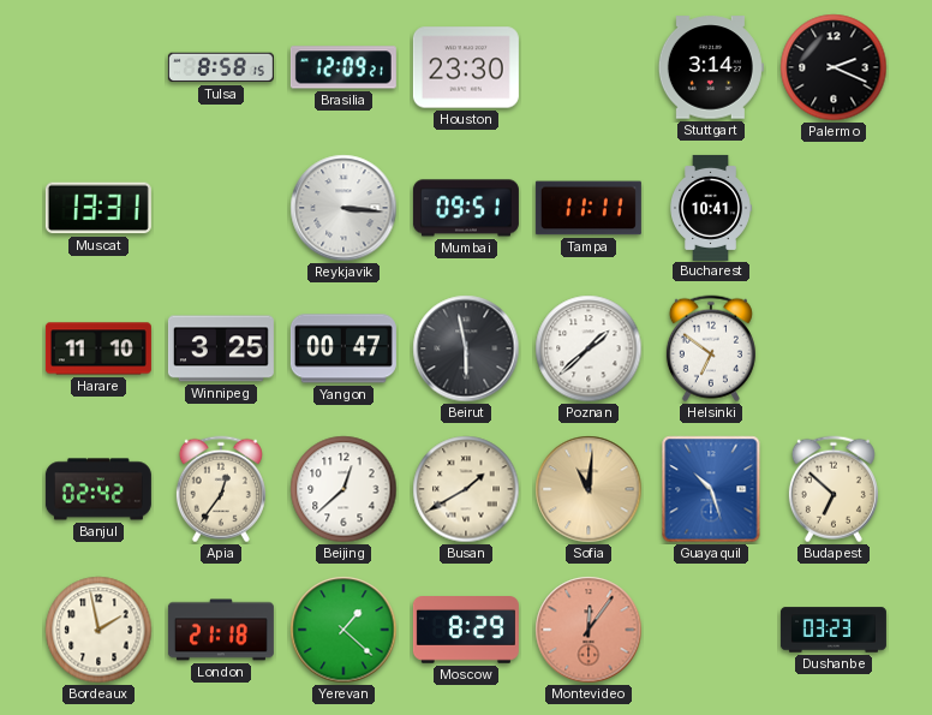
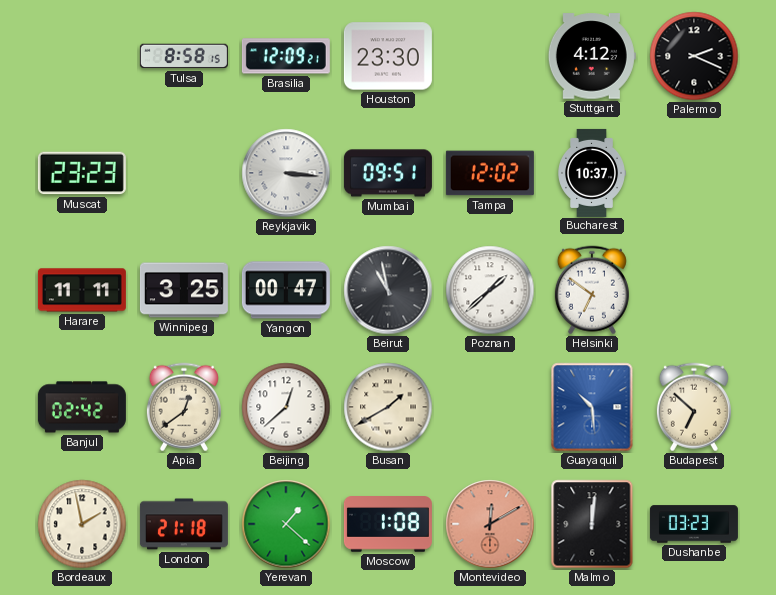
Stuttgart: 3:14 -> 4:12
Muscat: 13:31 -> 23:23
Tampa: 11:11 -> 12:02
Bucharest: 10:41 -> 10:37
Harare: 11:10 -> 11:11
Beirut: 5:58 -> 10:58
Apia: 12:36 -> 12:39
Sofia: 11:01 -> none
Guayaquil: 10:27 -> 10:29
Moscow: 8:29 -> 1:08
Montevideo: 12:06 -> 12:10
Malmo: none -> 12:01
